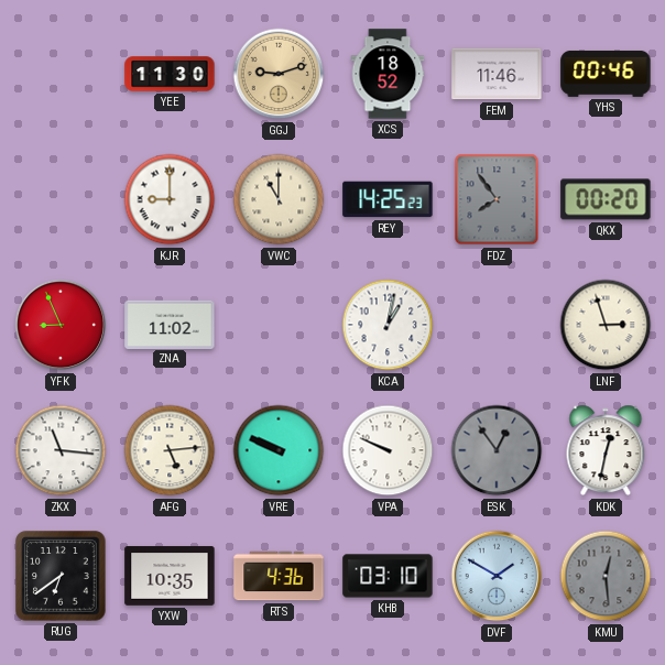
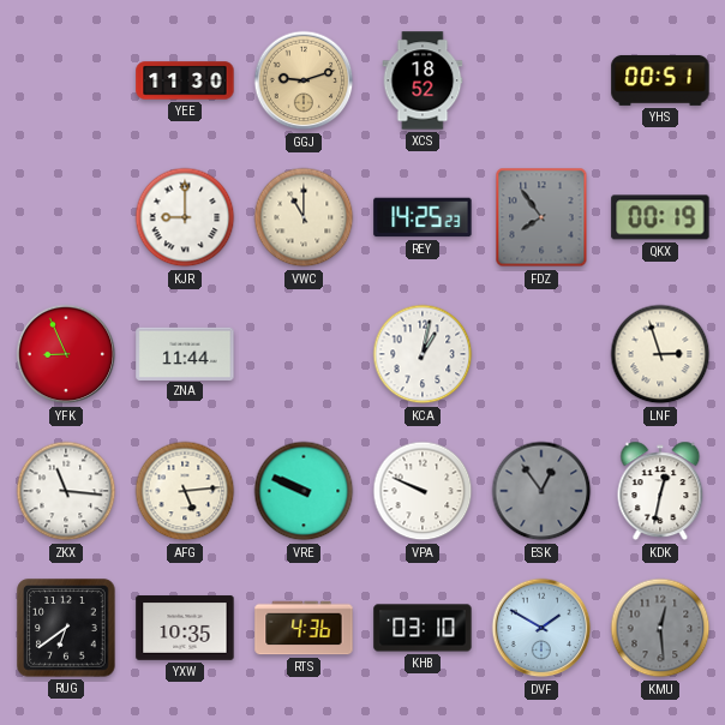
FEM: 11:46 -> none
YHS: 00:46 -> 00:51
QKX: 00:20 -> 00:19
ZNA: 11:02 -> 11:44
